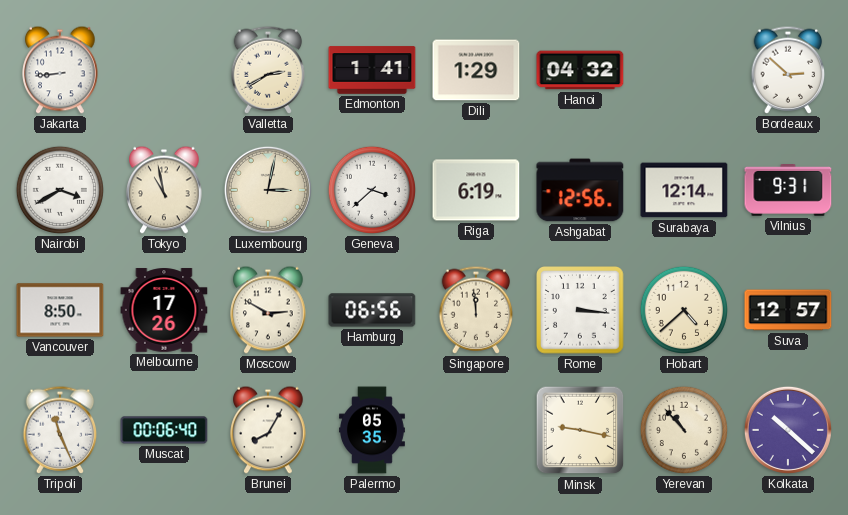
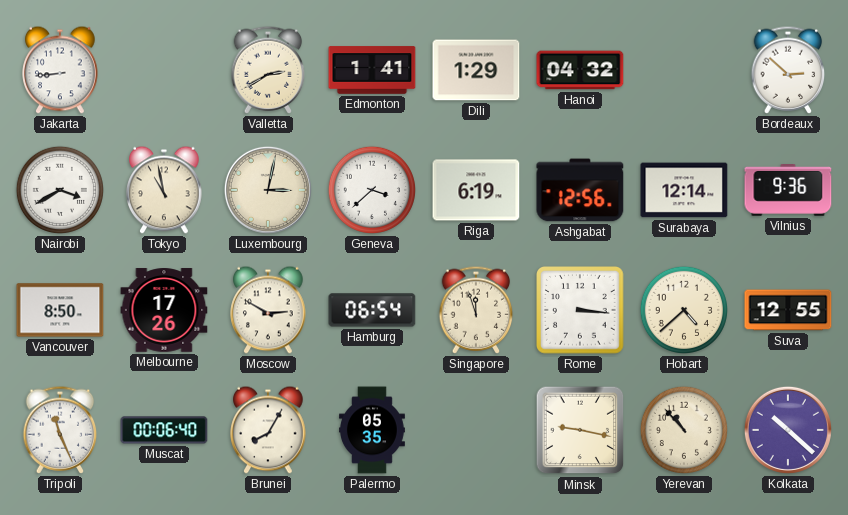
Vilnius: 9:31 -> 9:36
Hamburg: 06:56 -> 06:54
Singapore: 11:59 -> 11:57
Suva: 12:57 -> 12:55
